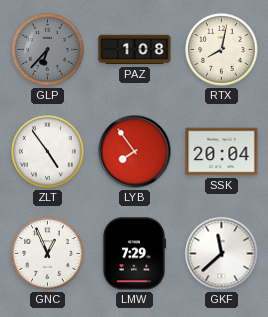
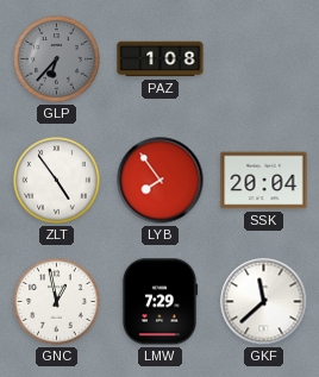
RTX: 8:02 -> none
GNC: 12:56 -> 12:58
